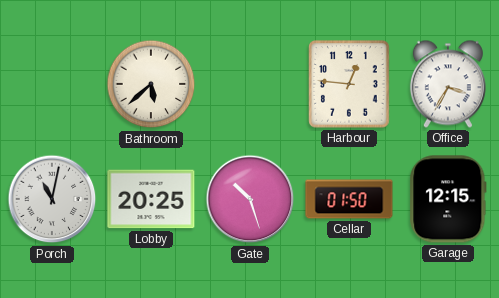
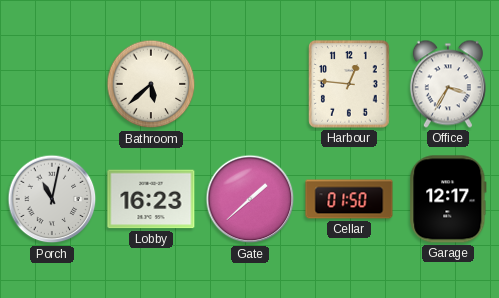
Lobby: 20:25 -> 16:23
Gate: 10:27 -> 1:38
Garage: 12:15 -> 12:17
